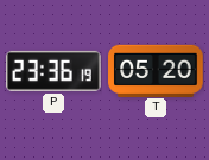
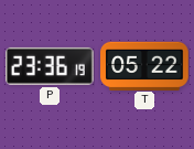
T: 05:20 -> 05:22
